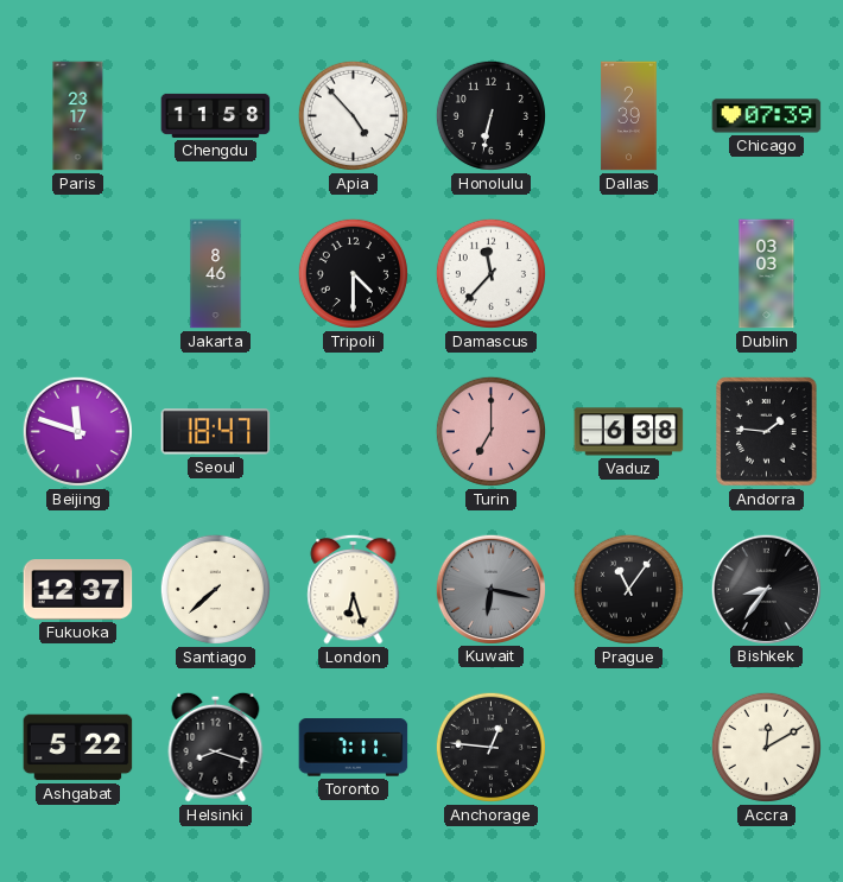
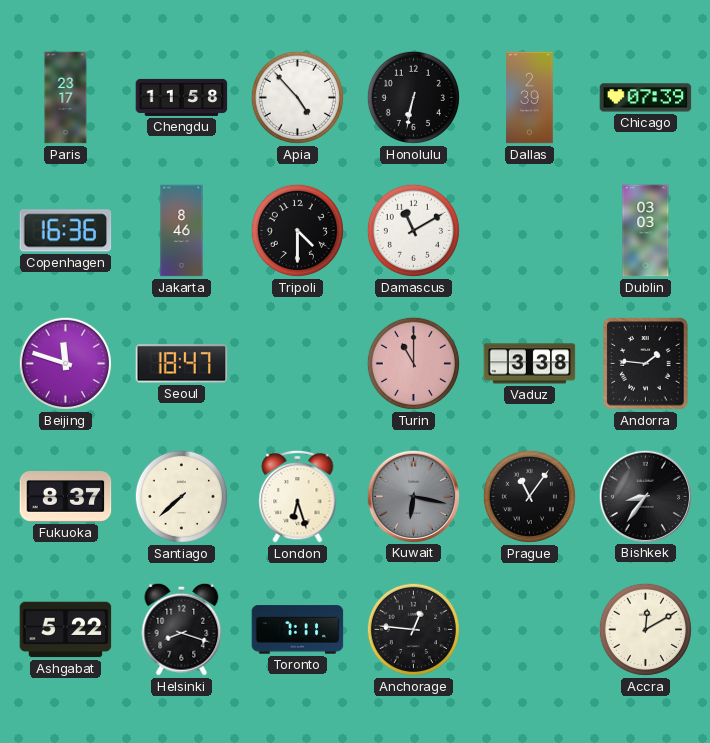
Copenhagen: none -> 16:36
Damascus: 11:37 -> 11:10
Turin: 7:00 -> 11:00
Vaduz: 6:38 -> 3:38
Fukuoka: 12:37 -> 8:37
